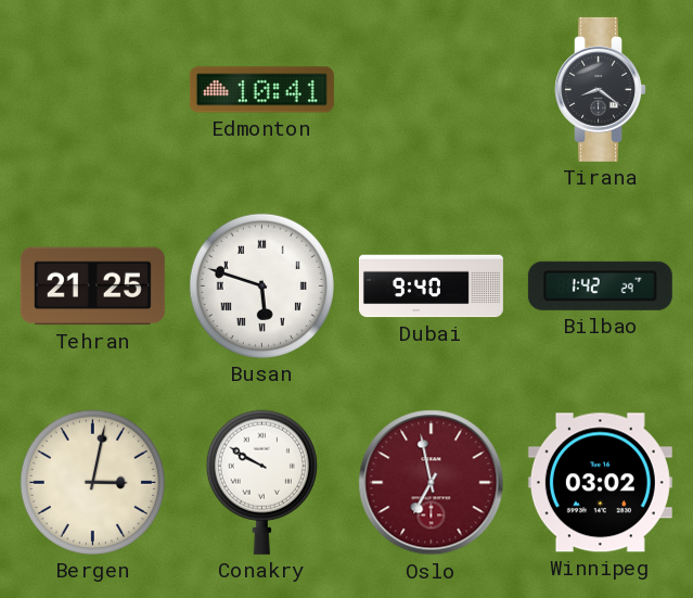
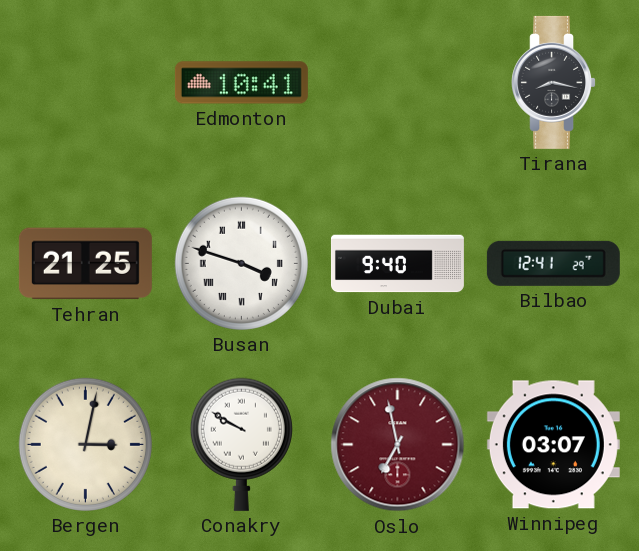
Tirana: 8:21 -> 8:17
Busan: 5:48 -> 3:48
Bilbao: 1:42 -> 12:41
Winnipeg: 03:02 -> 03:07
